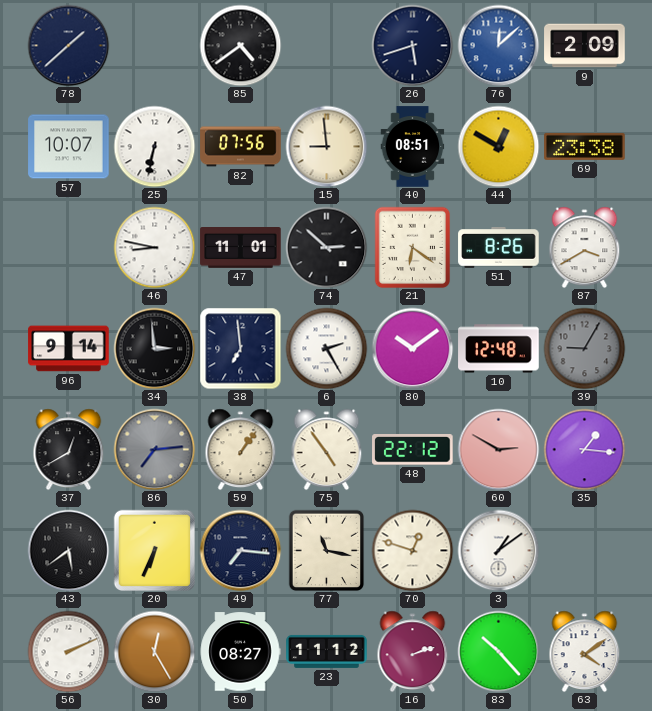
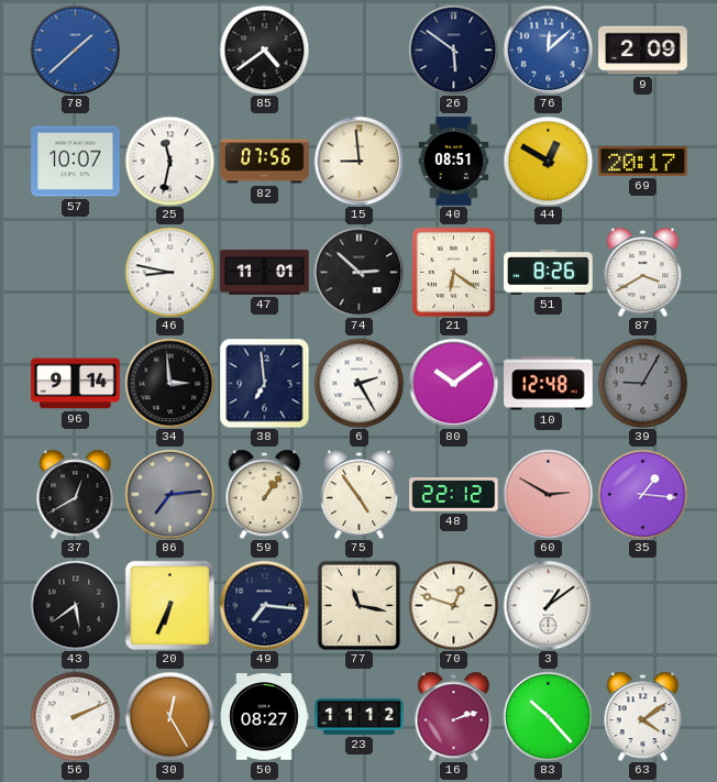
78 dial: navy -> blue
26: 5:42 -> 5:51
25: 6:32 -> 11:32
69: 23:38 -> 20:17
